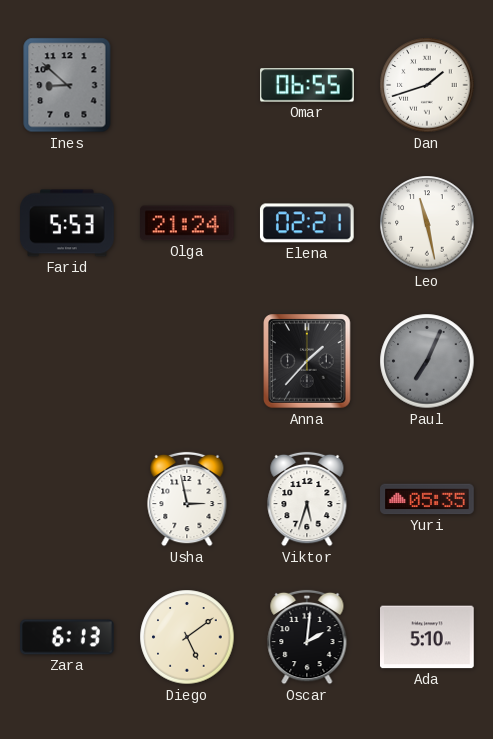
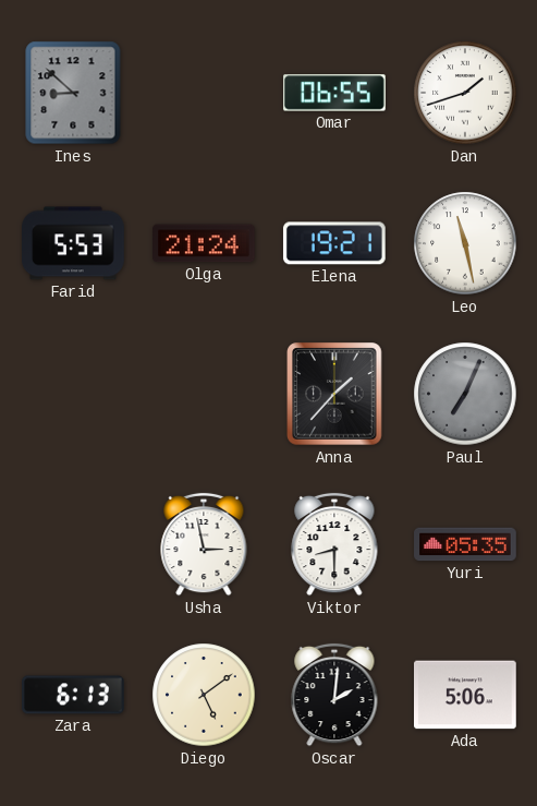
Elena: 02:21 -> 19:21
Viktor: 5:33 -> 8:30
Ada: 5:10 -> 5:06
